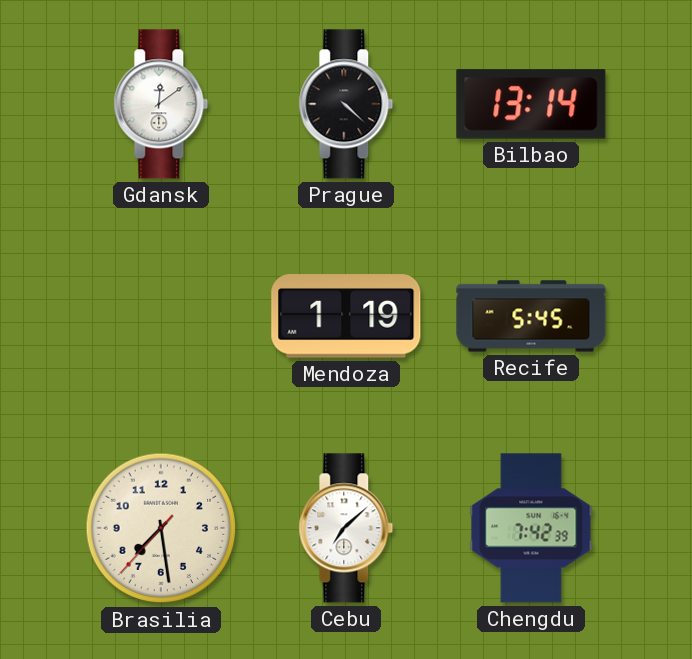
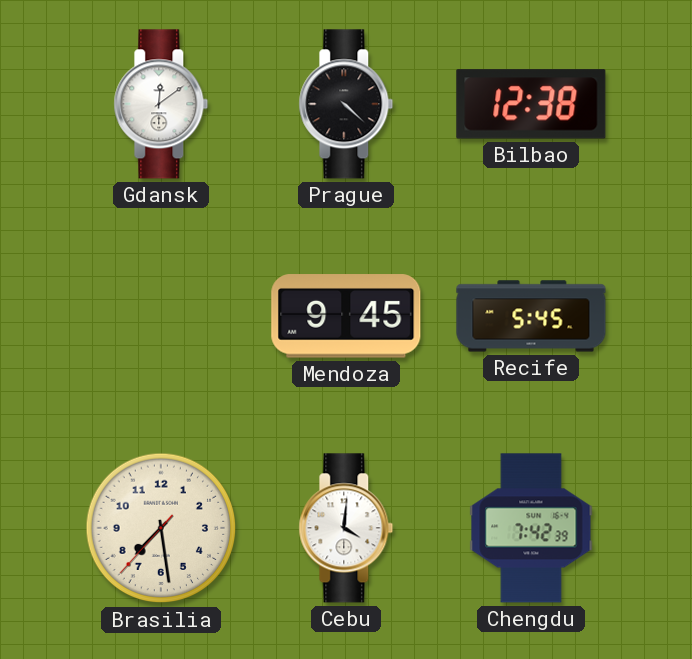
Bilbao: 13:14 -> 12:38
Mendoza: 1:19 -> 9:45
Cebu: 7:08 -> 4:01
